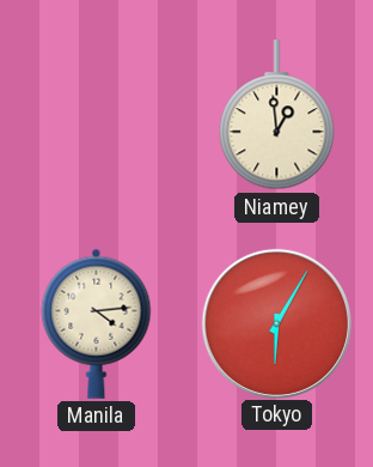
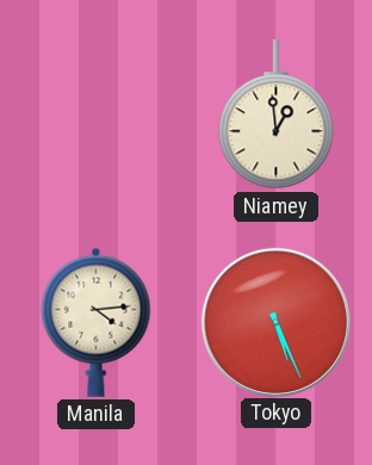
Tokyo: 6:05 -> 5:26
